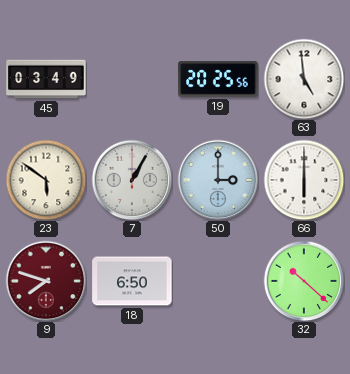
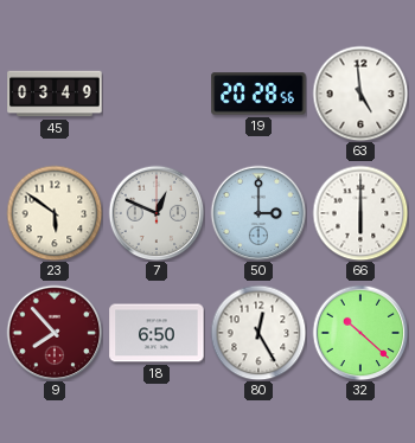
19: 20:25 -> 20:28
7: 1:05 -> 12:49
9: 7:48 -> 7:53
80: none -> 12:25
